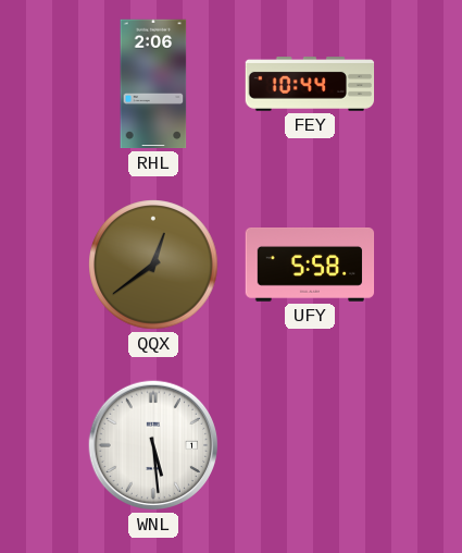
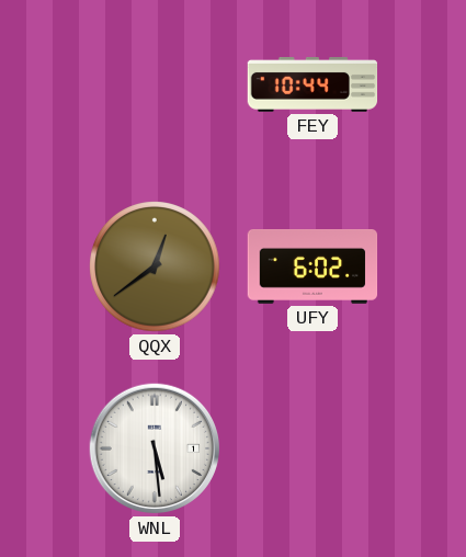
RHL: 2:06 -> none
UFY: 5:58 -> 6:02
